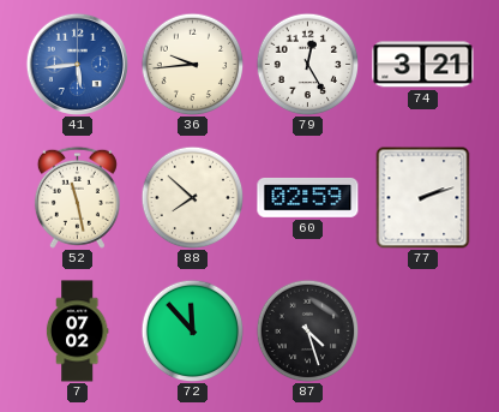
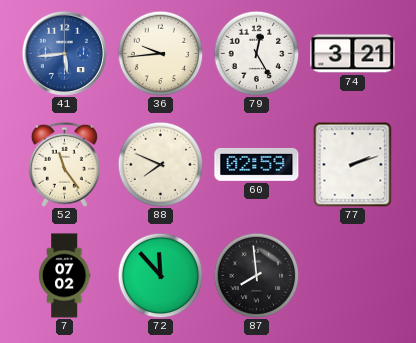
52: 11:28 -> 11:24
88: 7:52 -> 7:49
87: 4:27 -> 7:59
